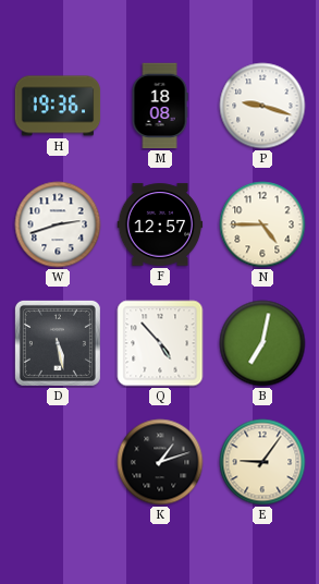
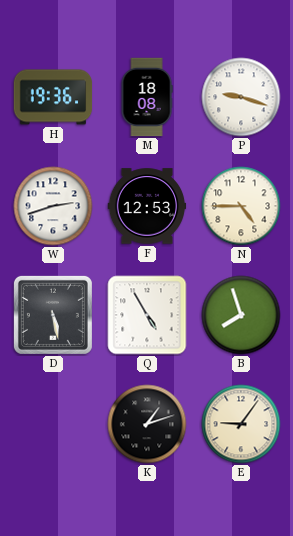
F: 12:57 -> 12:53
Q: 4:53 -> 4:55
B: 7:02 -> 7:57
